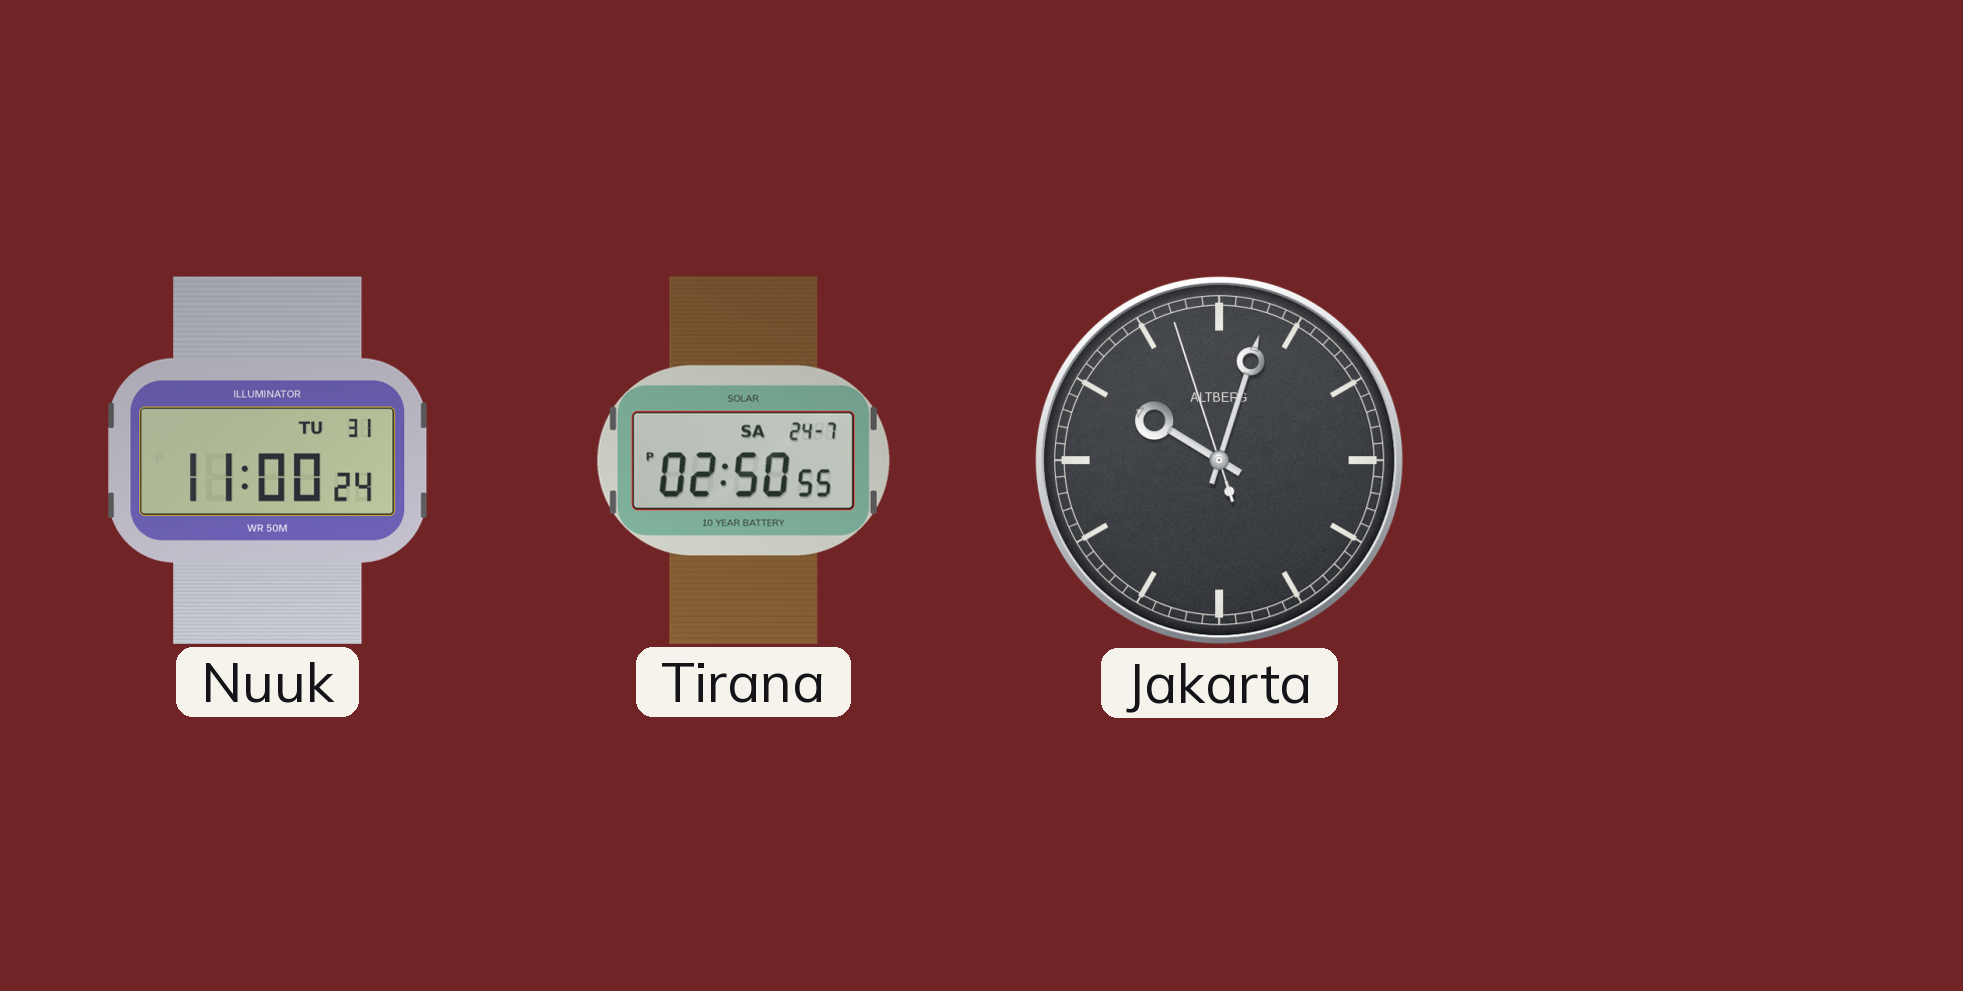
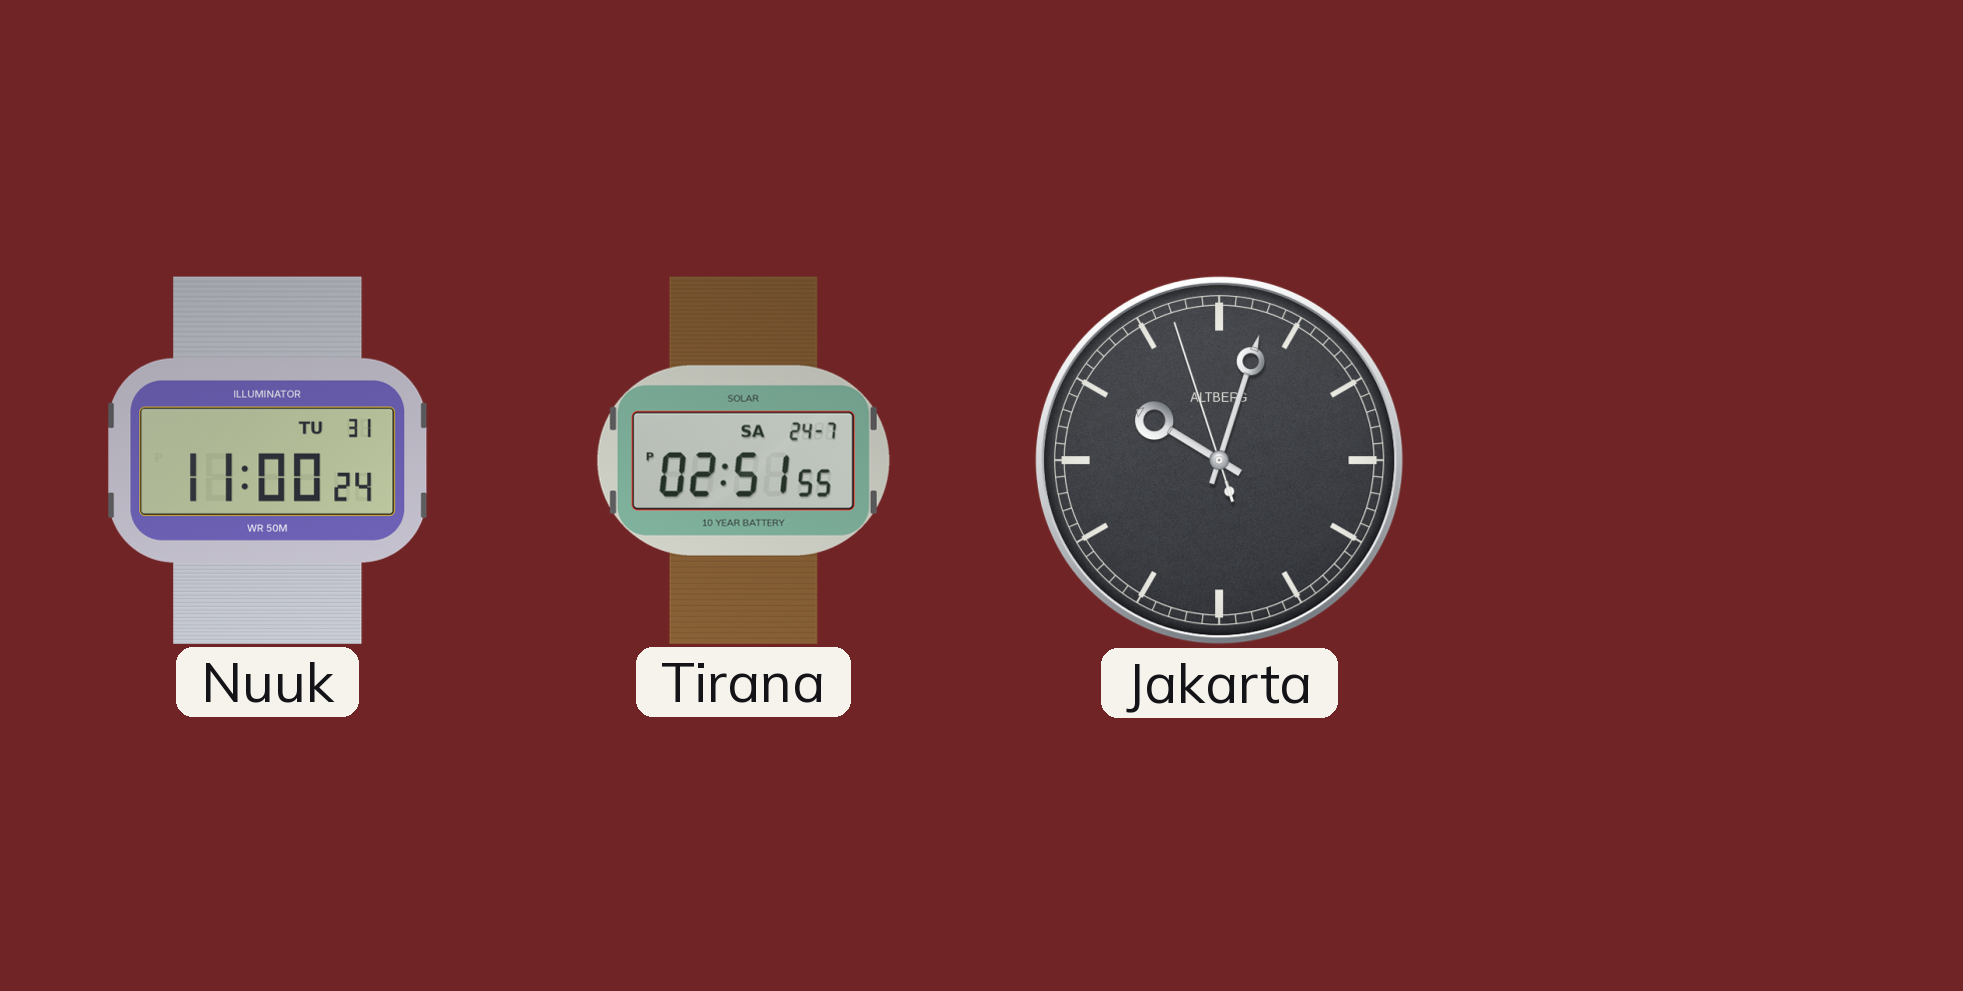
Tirana: 02:50 -> 02:51
